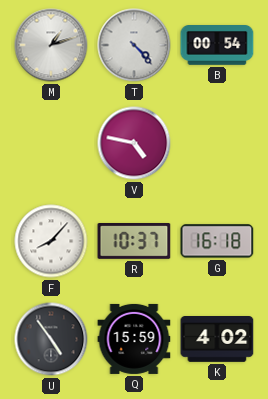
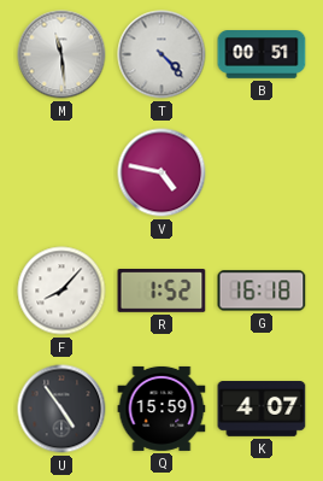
M: 1:12 -> 11:29
B: 00:54 -> 00:51
R: 10:37 -> 1:52
K: 4:02 -> 4:07
